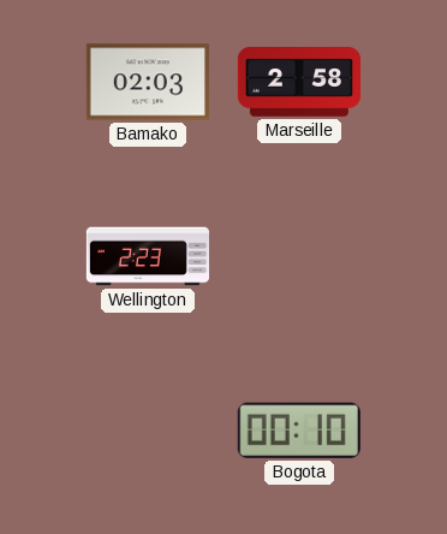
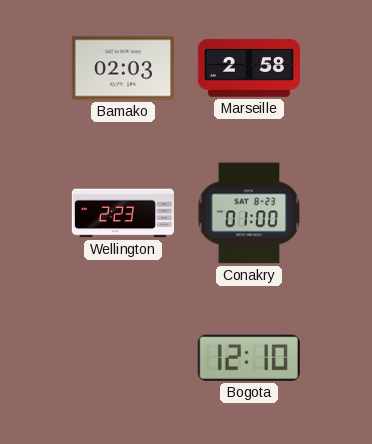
Conakry: none -> 01:00
Bogota: 00:10 -> 12:10
